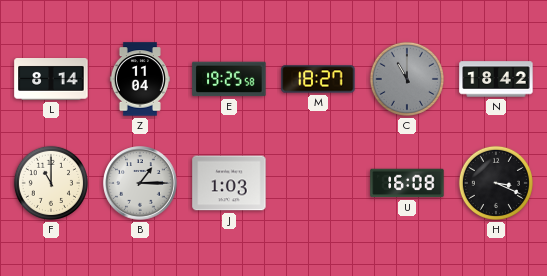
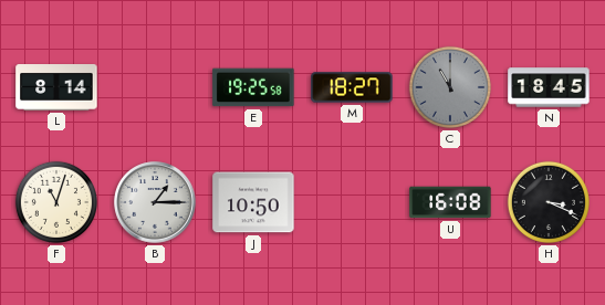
Z: 11:04 -> none
N: 18:42 -> 18:45
F: 11:00 -> 11:03
J: 1:03 -> 10:50
